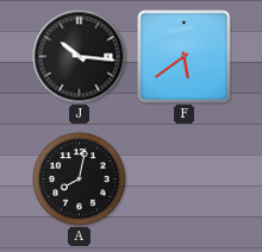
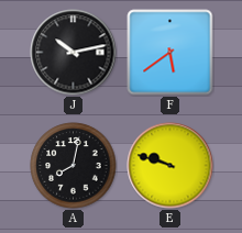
J: 10:16 -> 10:13
E: none -> 9:48
